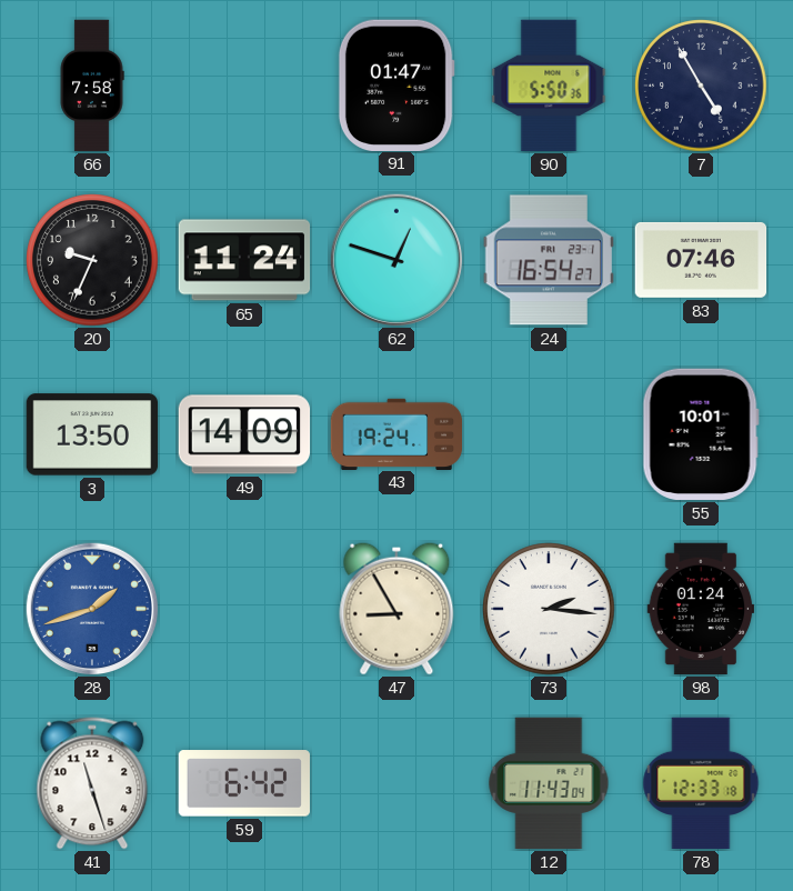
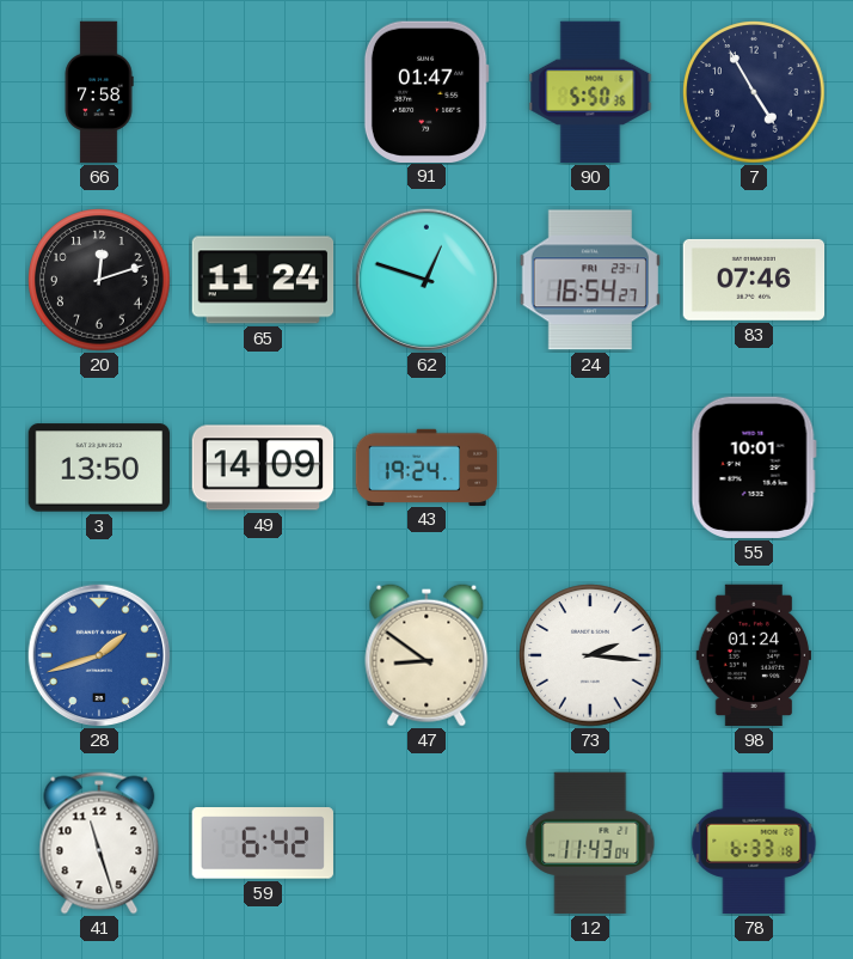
20: 9:34 -> 12:12
47: 8:55 -> 8:51
78: 12:33 -> 6:33
